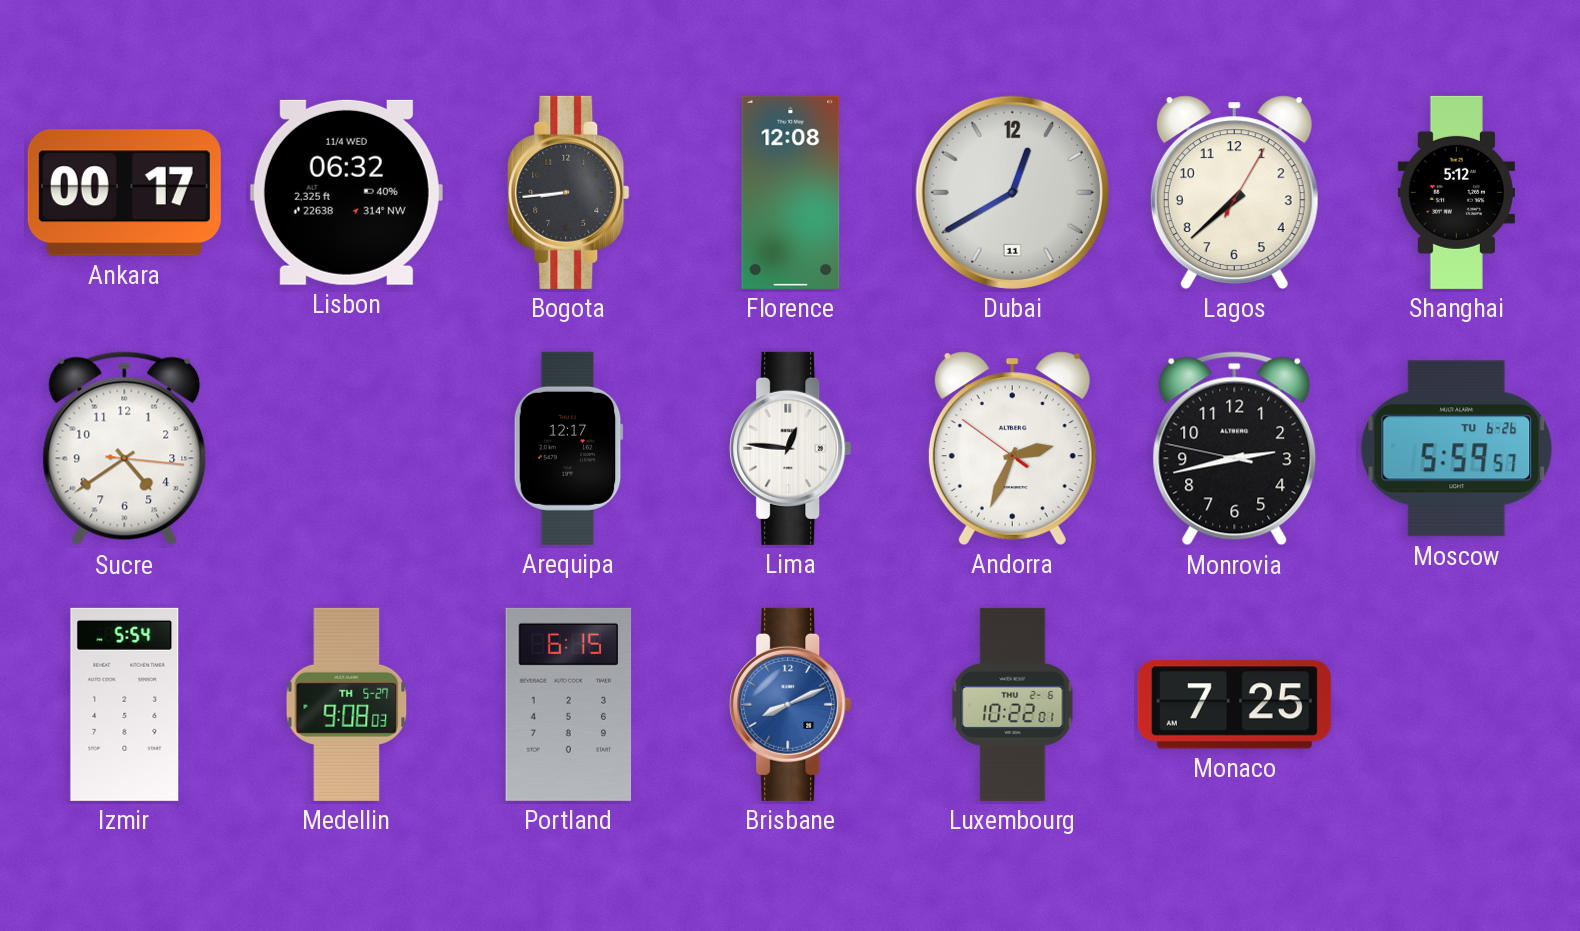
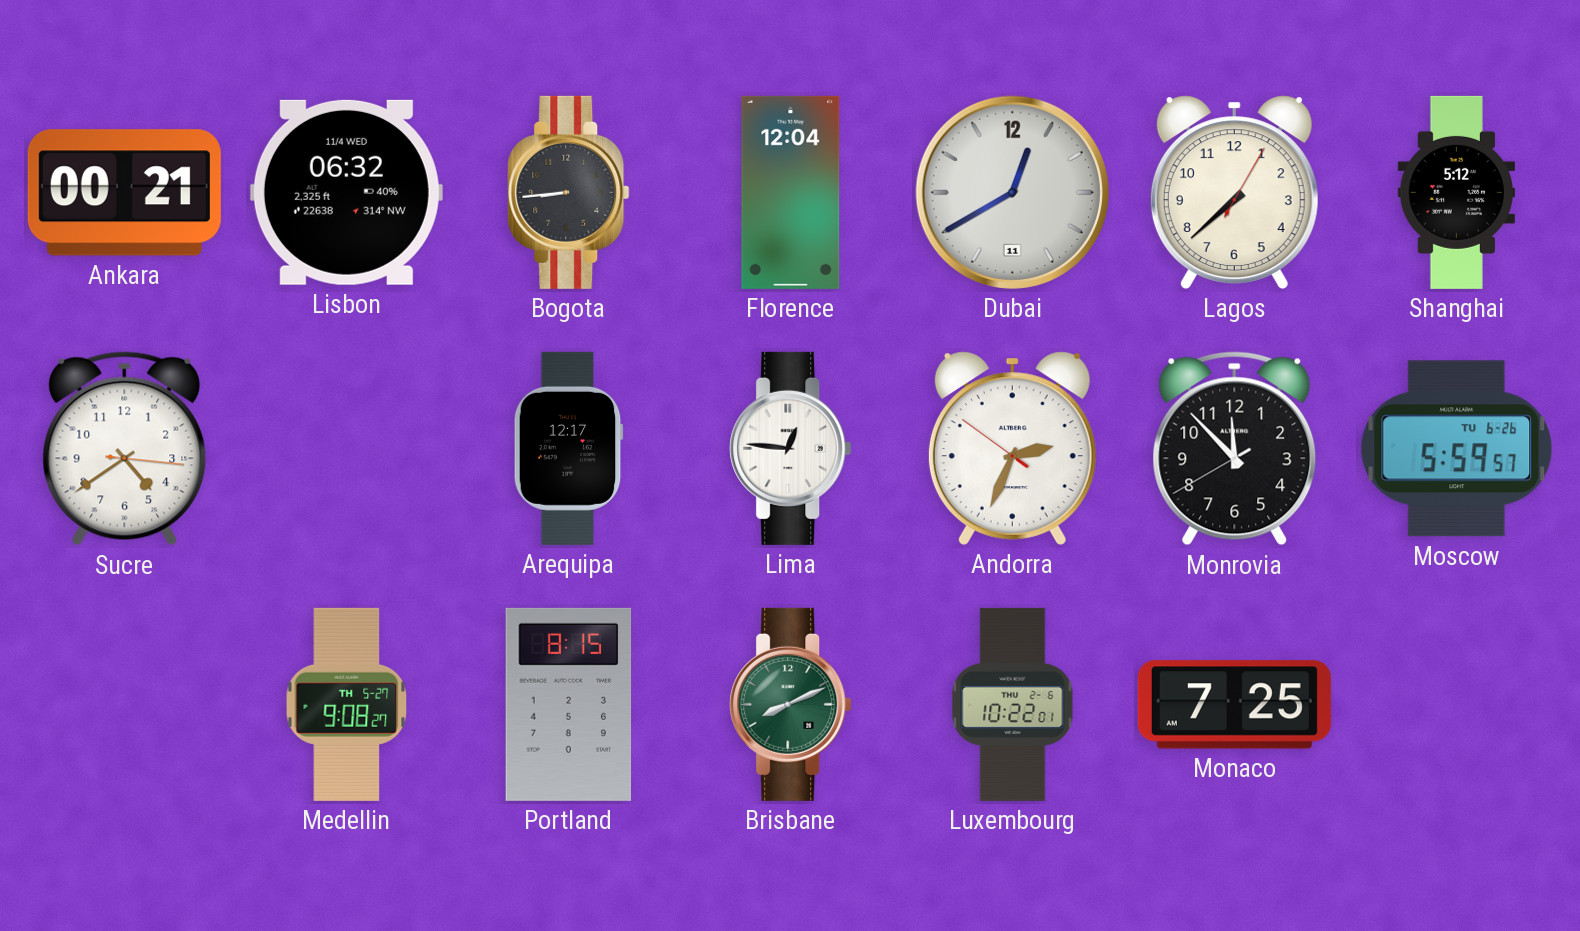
Ankara: 00:17 -> 00:21
Florence: 12:08 -> 12:04
Monrovia: 2:42 -> 11:52
Izmir: 5:54 -> none
Medellin: 9:08:03 -> 9:08:27
Portland: 6:15 -> 8:15
Brisbane dial: blue -> green
